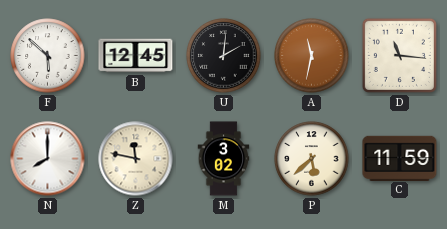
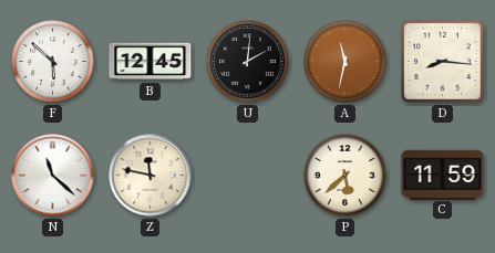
D: 11:16 -> 8:16
N: 8:00 -> 11:22
M: 3:02 -> none
